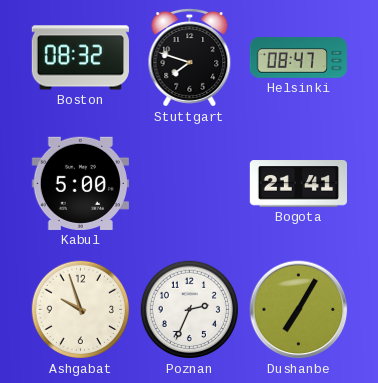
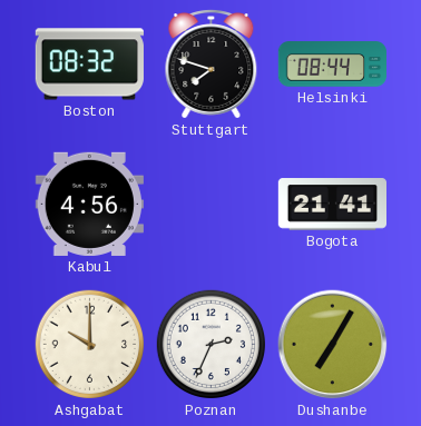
Helsinki: 08:47 -> 08:44
Kabul: 5:00 -> 4:56
Ashgabat: 9:57 -> 10:00
